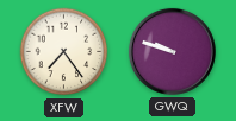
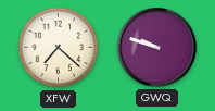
XFW: 7:24 -> 7:22
